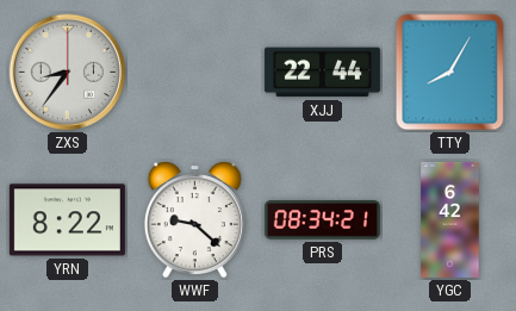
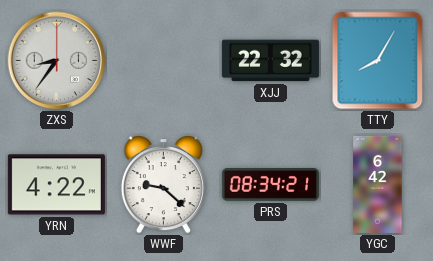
XJJ: 22:44 -> 22:32
YRN: 8:22 -> 4:22
